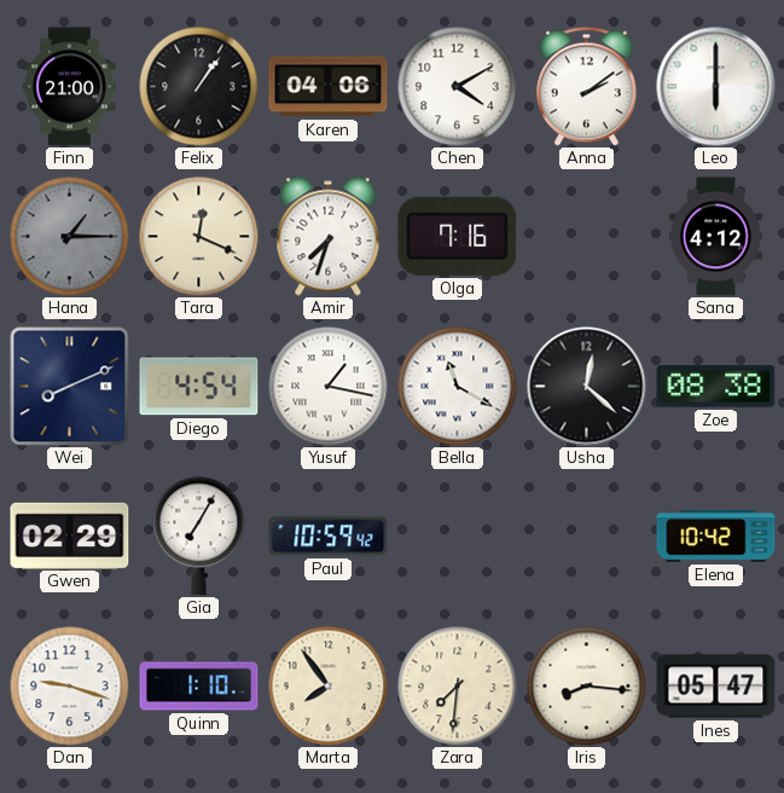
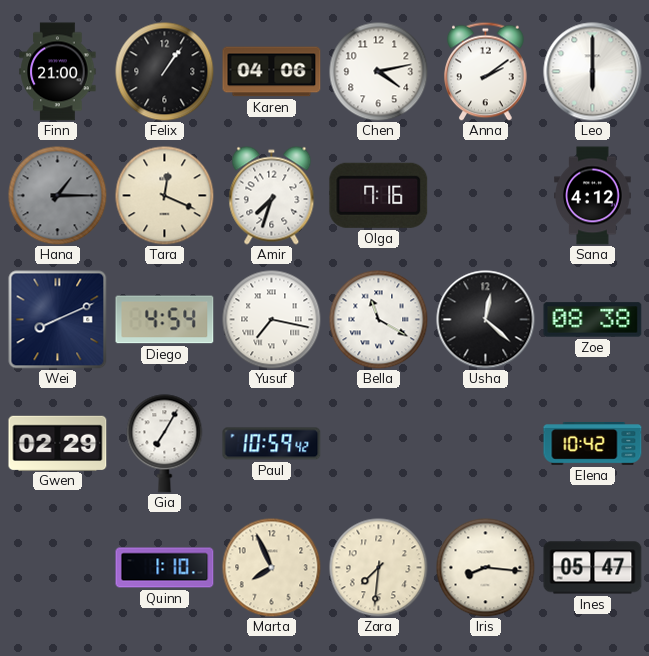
Chen: 4:10 -> 4:13
Yusuf: 1:17 -> 7:17
Dan: 9:18 -> none
Marta: 7:54 -> 7:56
